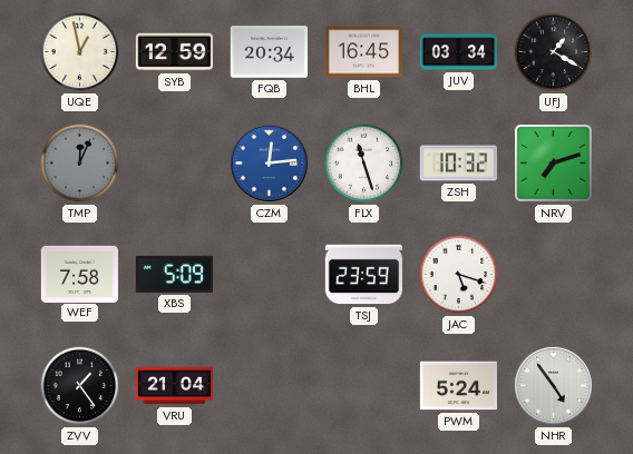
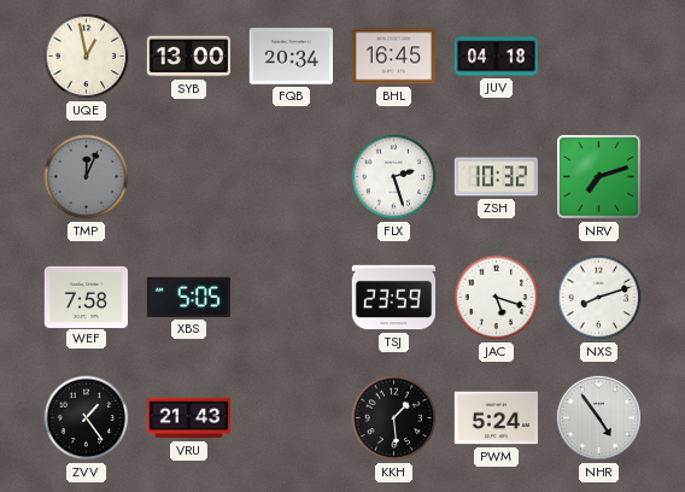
SYB: 12:59 -> 13:00
JUV: 03:34 -> 04:18
UFJ: 1:20 -> none
CZM: 12:14 -> none
FLX: 11:27 -> 2:27
XBS: 5:09 -> 5:05
NXS: none -> 8:12
VRU: 21:04 -> 21:43
KKH: none -> 1:29
